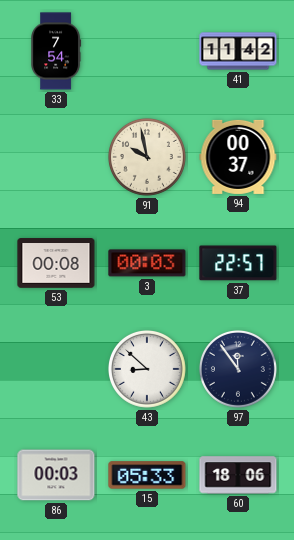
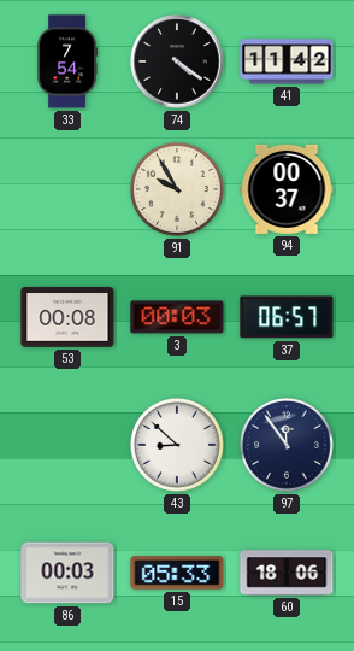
74: none -> 4:21
91: 9:58 -> 9:55
37: 22:57 -> 06:57
